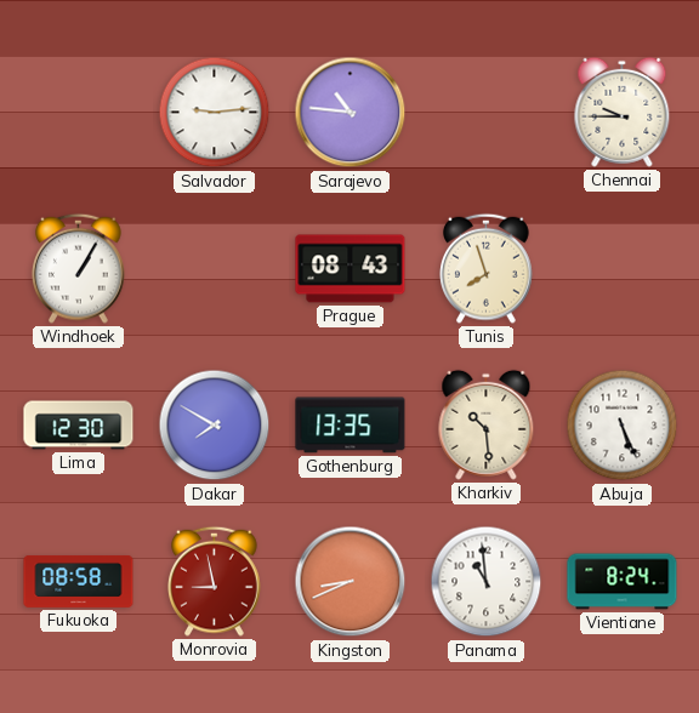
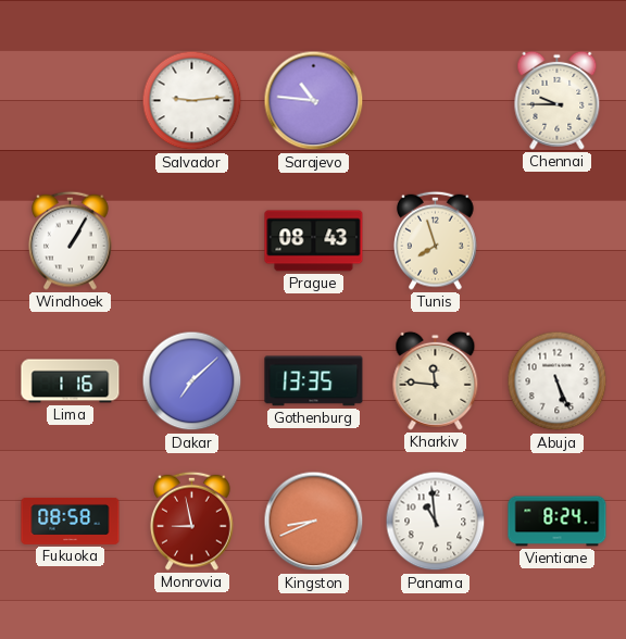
Lima: 12:30 -> 1:16
Dakar: 7:50 -> 7:08
Kharkiv: 10:29 -> 11:46
